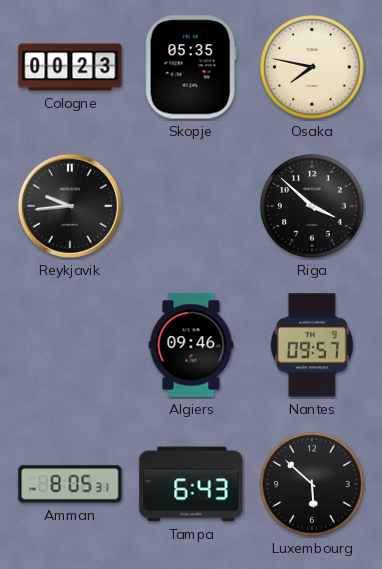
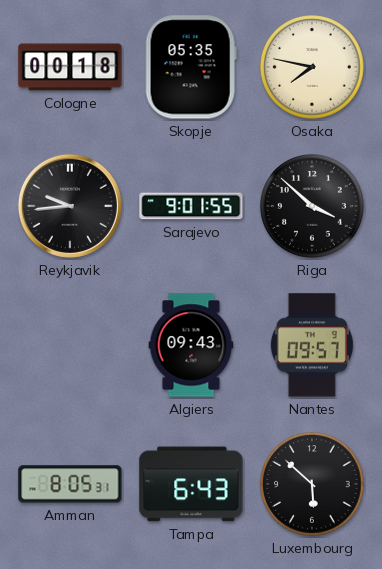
Cologne: 00:23 -> 00:18
Sarajevo: none -> 9:01
Algiers: 09:46 -> 09:43
